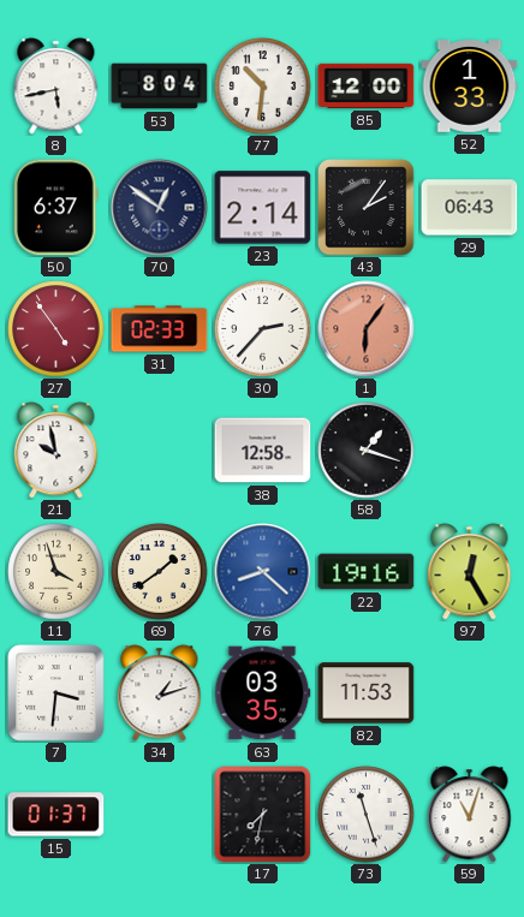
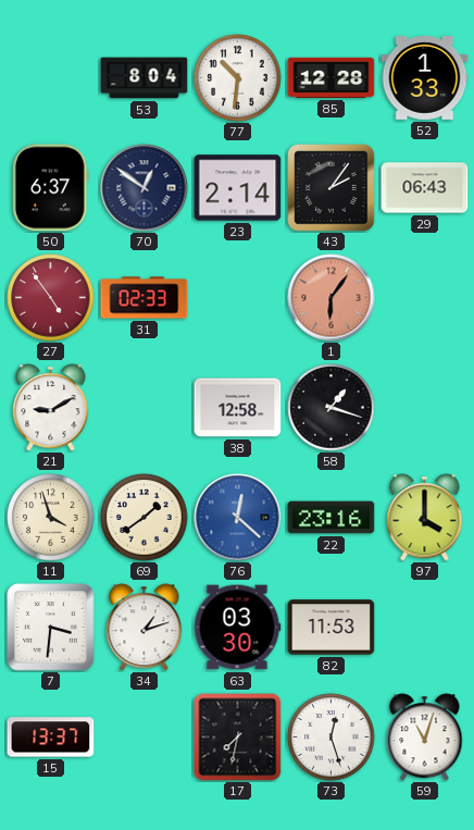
8: 5:43 -> none
85: 12:00 -> 12:28
30: 2:37 -> none
21: 9:58 -> 9:10
76: 8:22 -> 12:22
22: 19:16 -> 23:16
97: 12:25 -> 4:00
63: 03:35 -> 03:30
15: 01:37 -> 13:37
73: 11:27 -> 12:27
